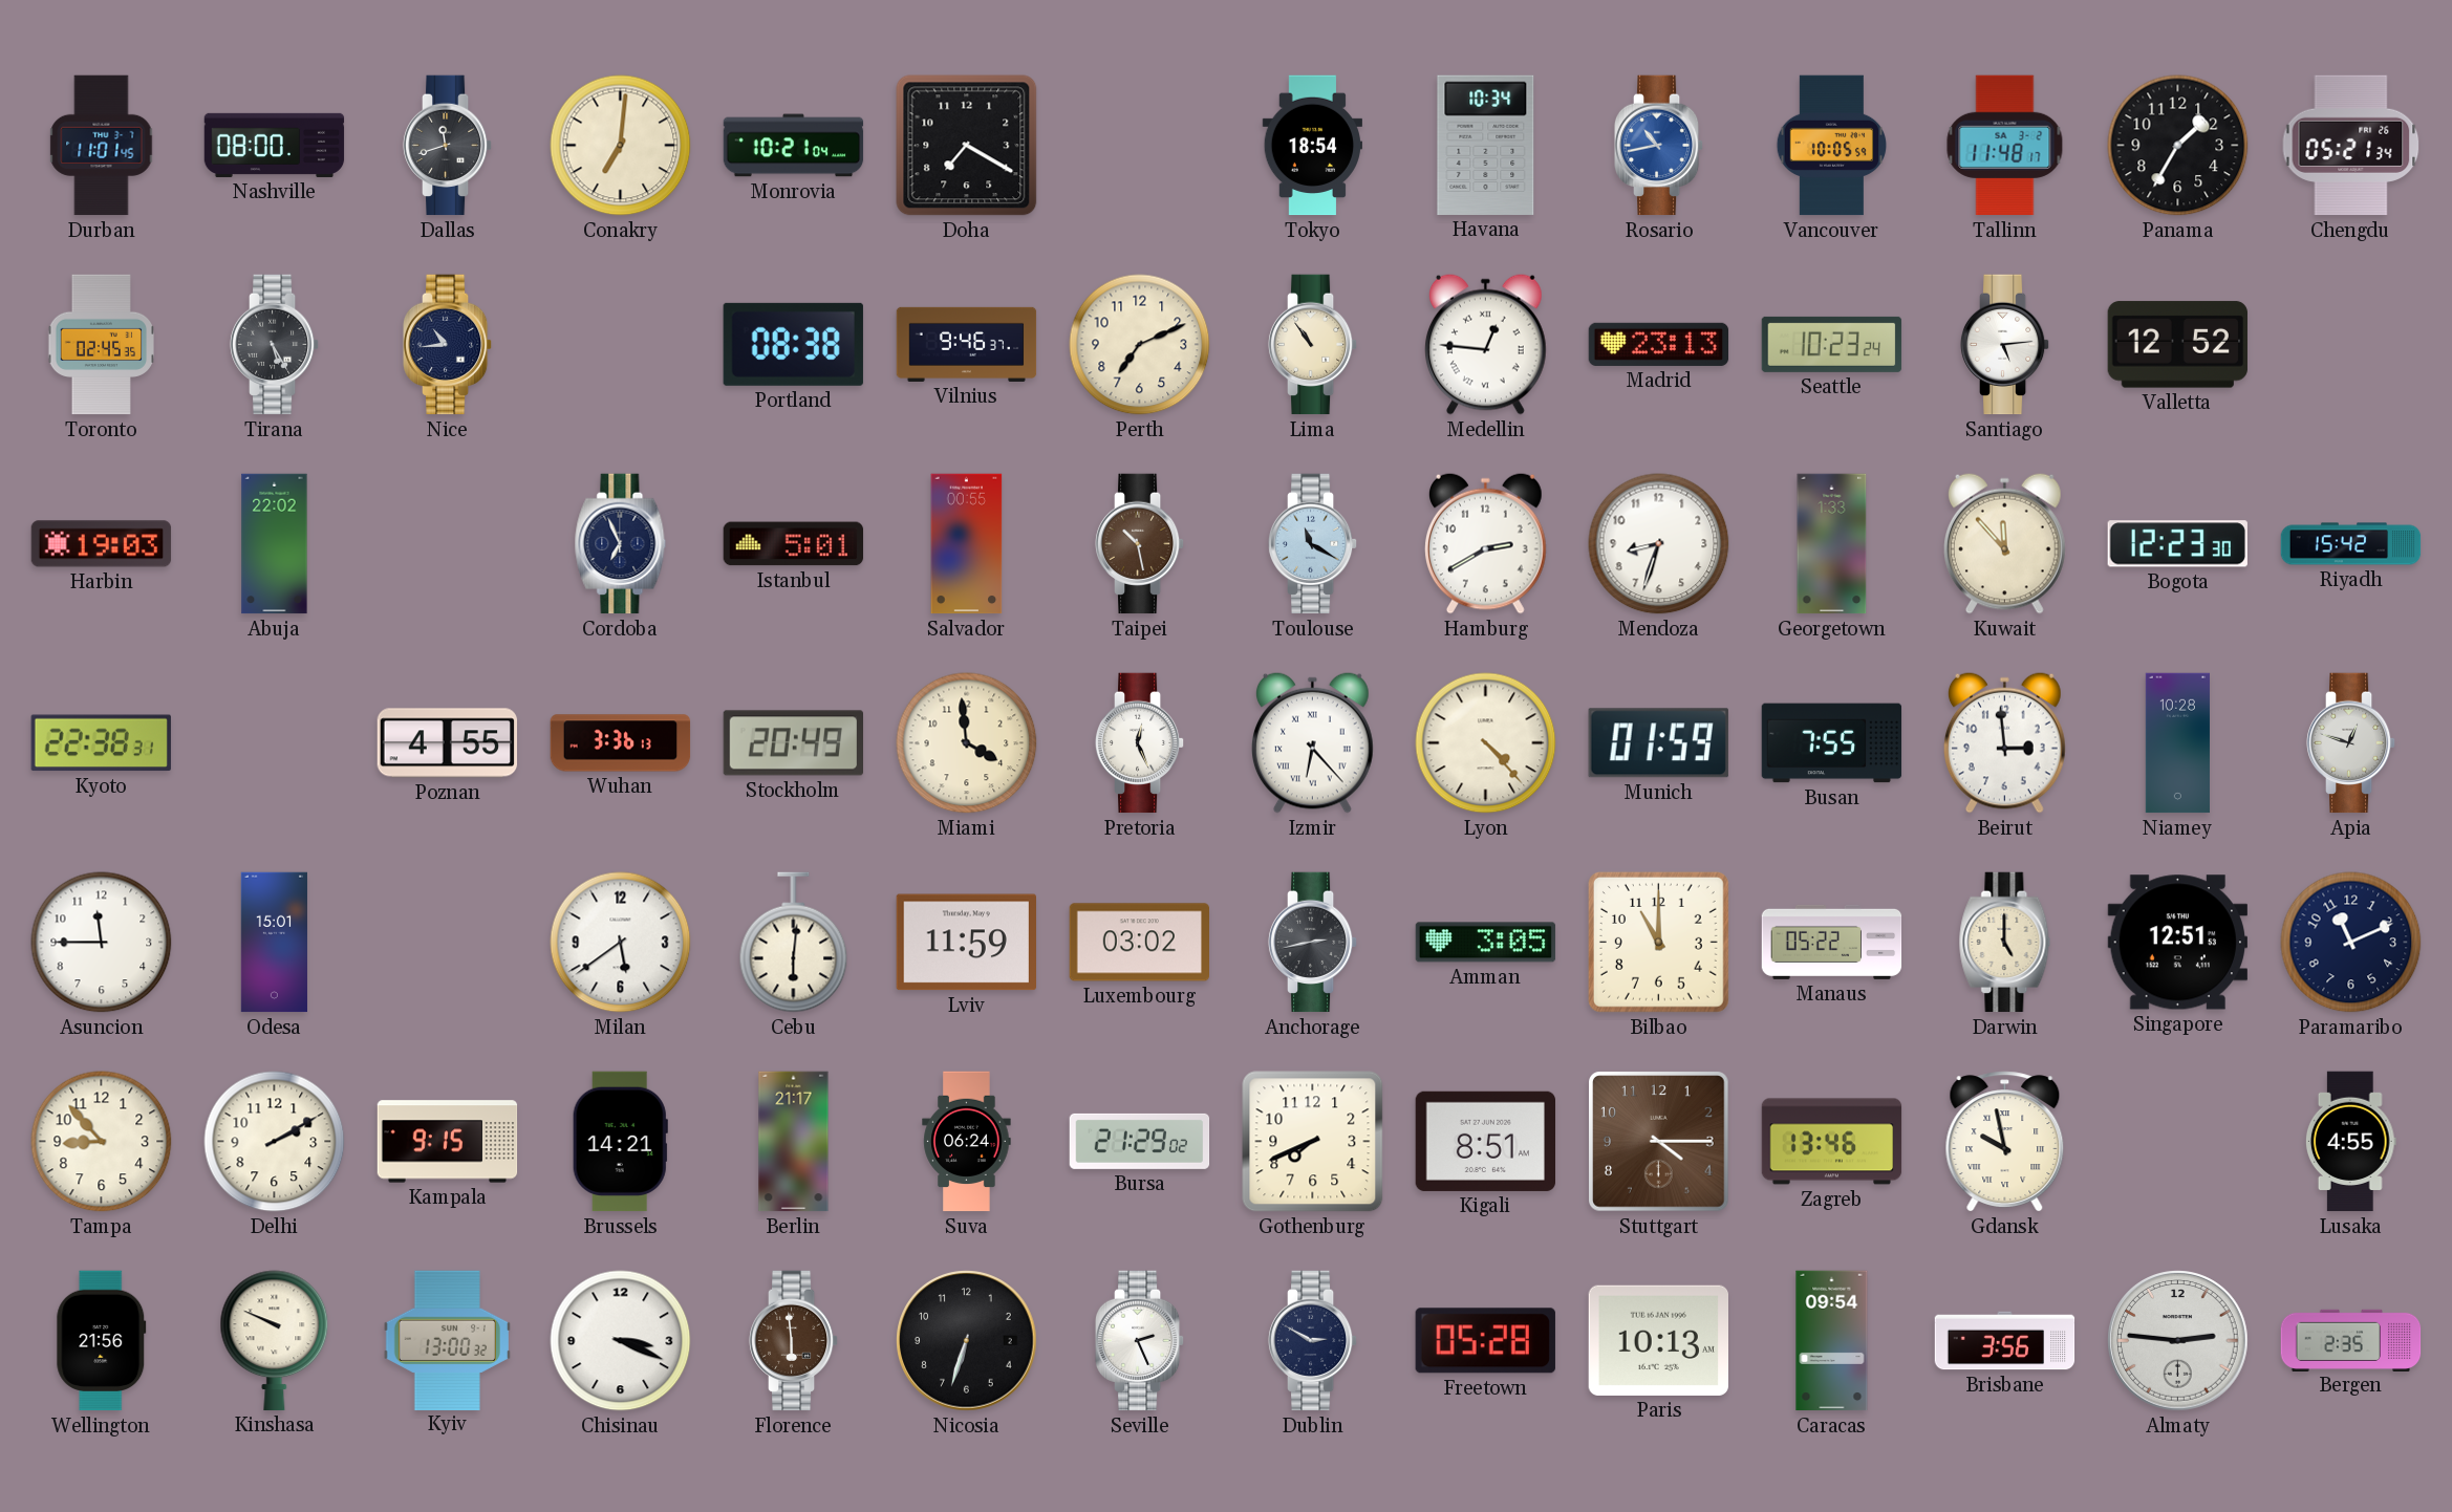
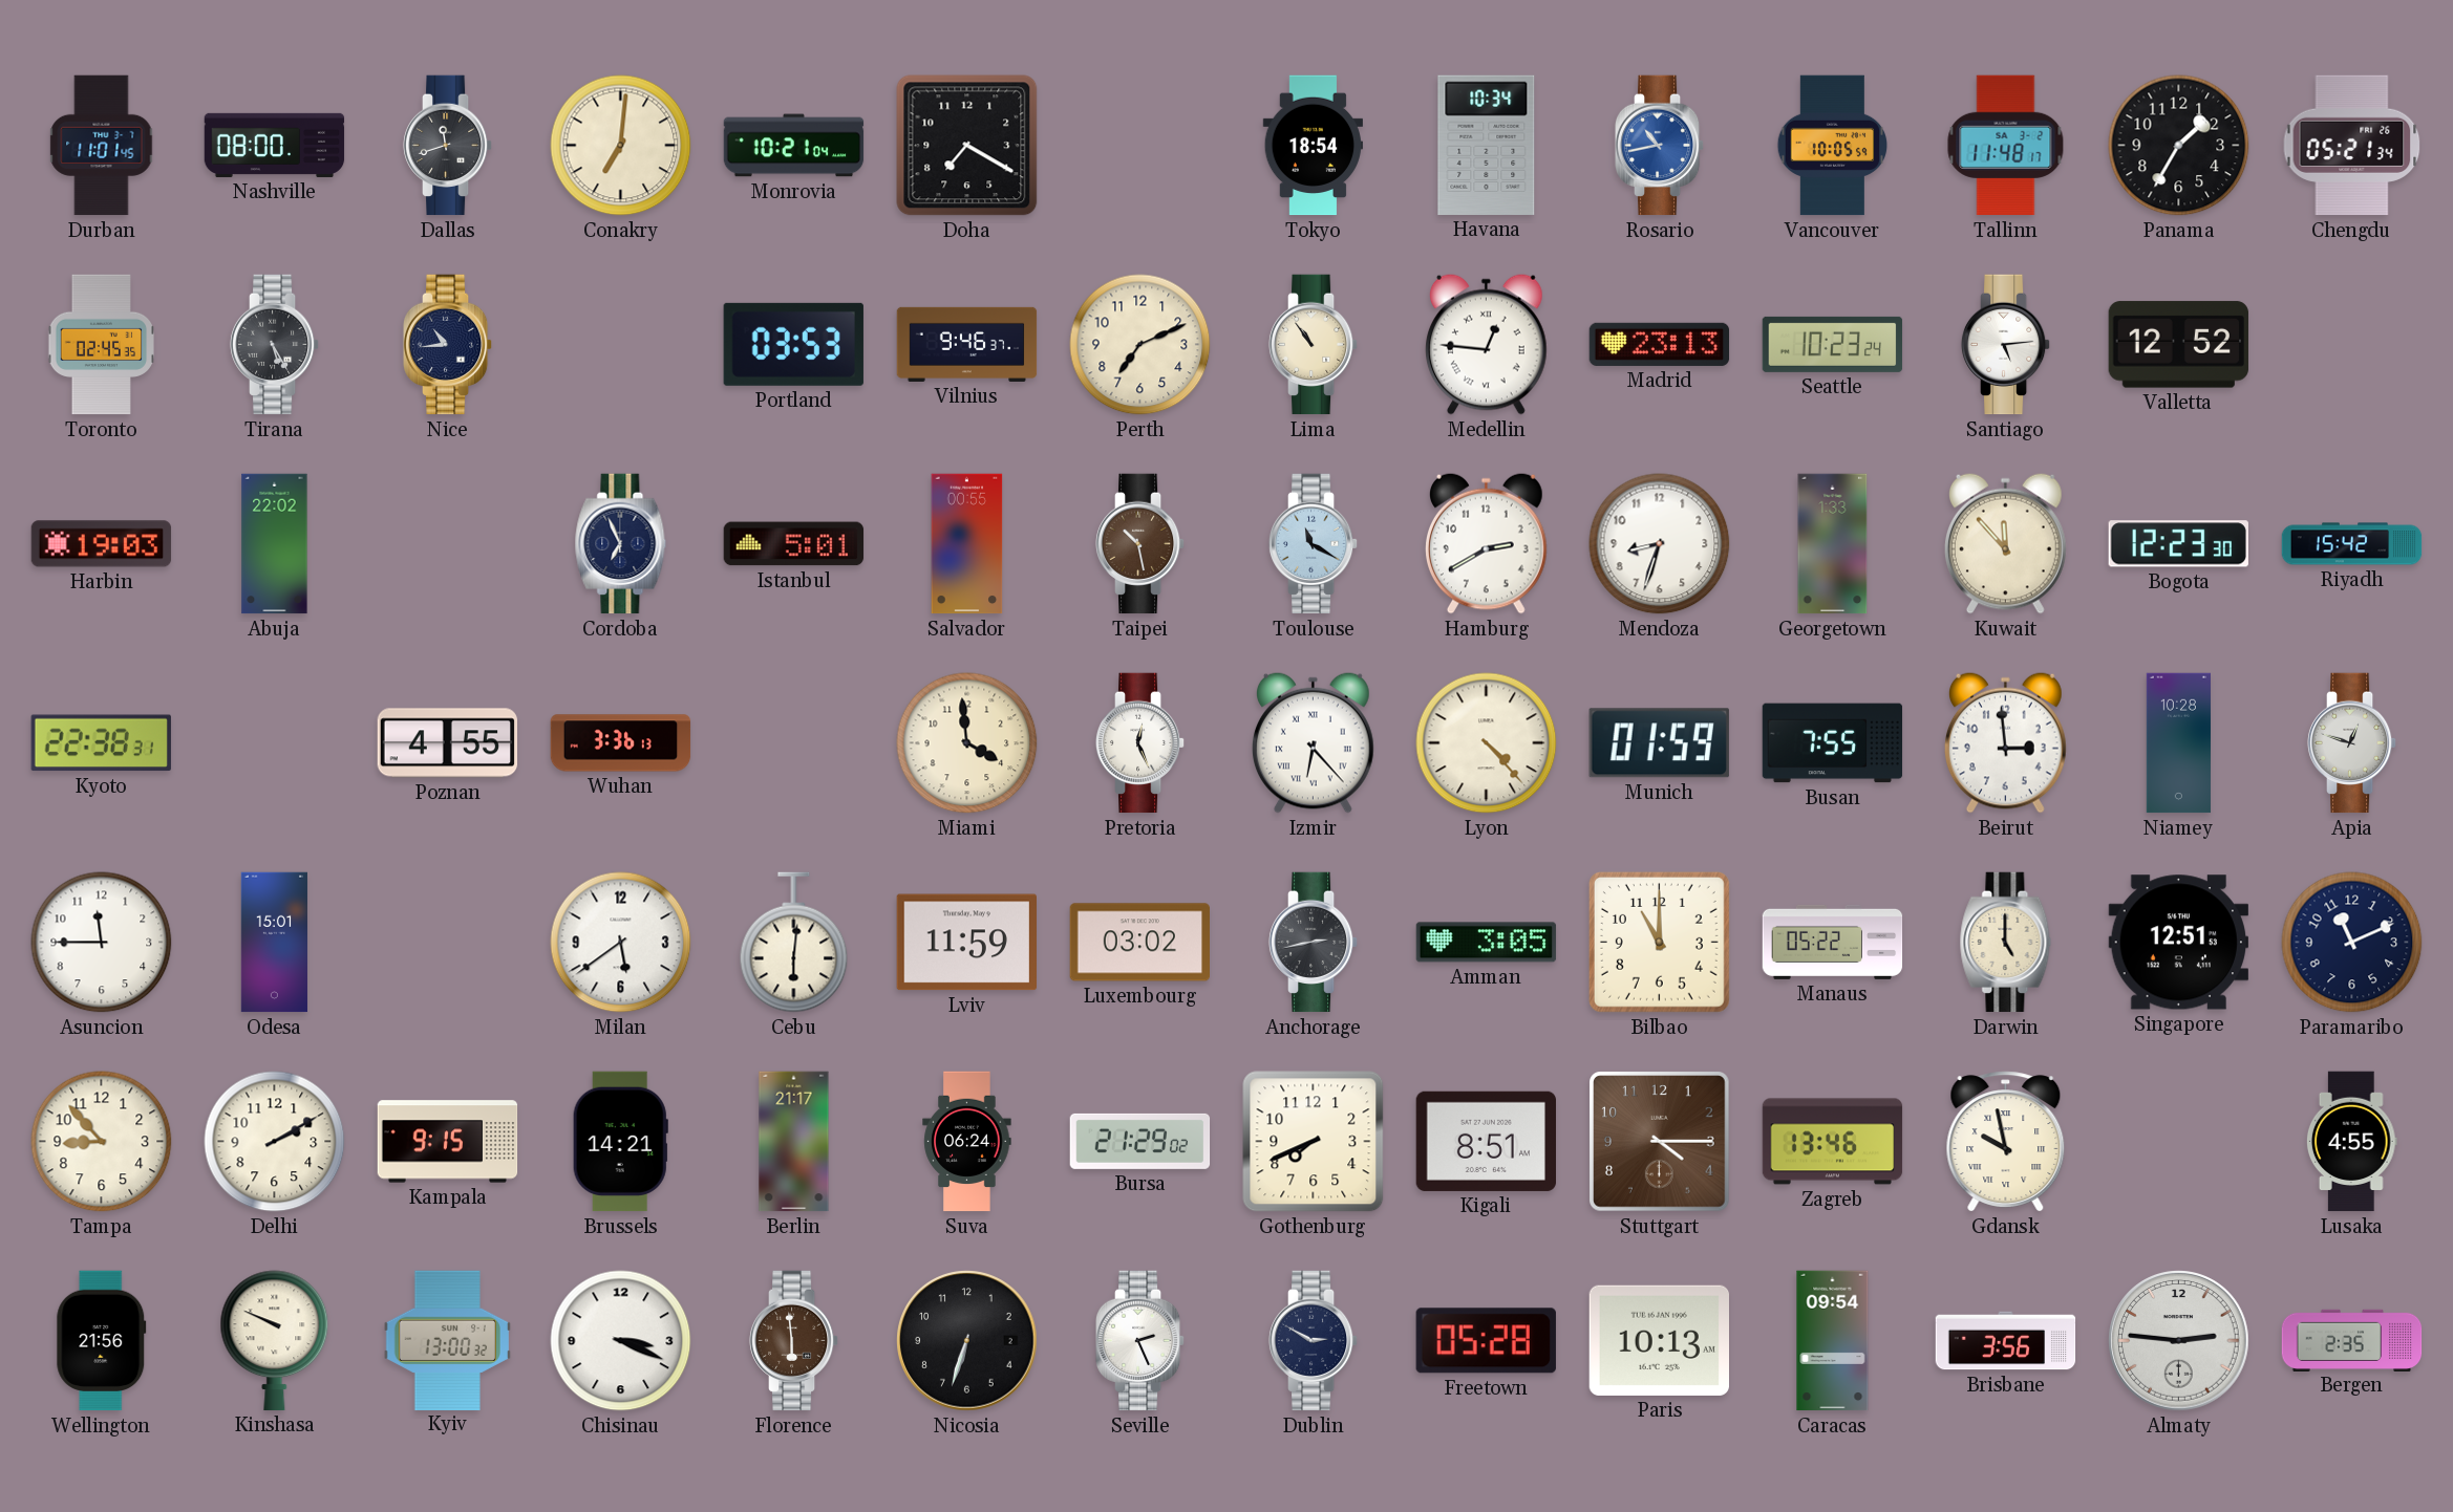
Portland: 08:38 -> 03:53
Stockholm: 20:49 -> none
